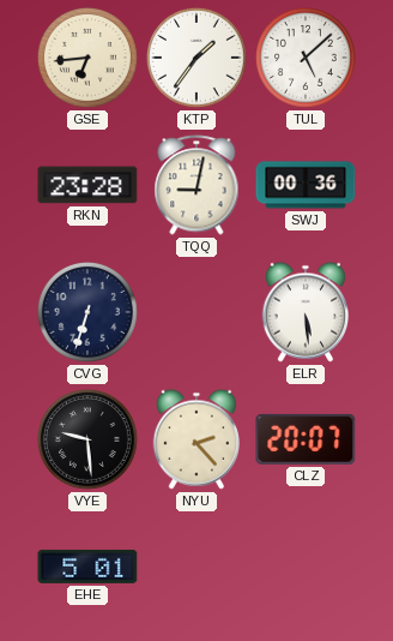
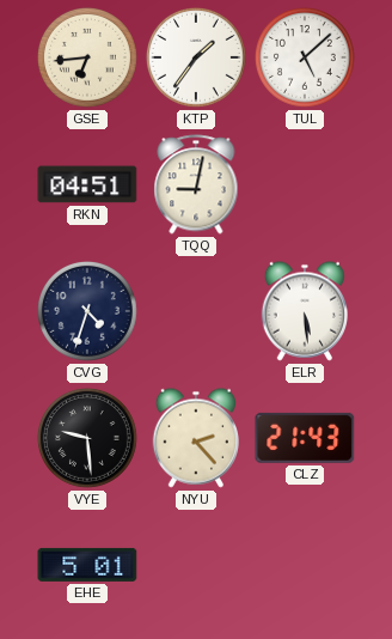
RKN: 23:28 -> 04:51
SWJ: 00:36 -> none
CVG: 6:33 -> 4:33
CLZ: 20:07 -> 21:43
